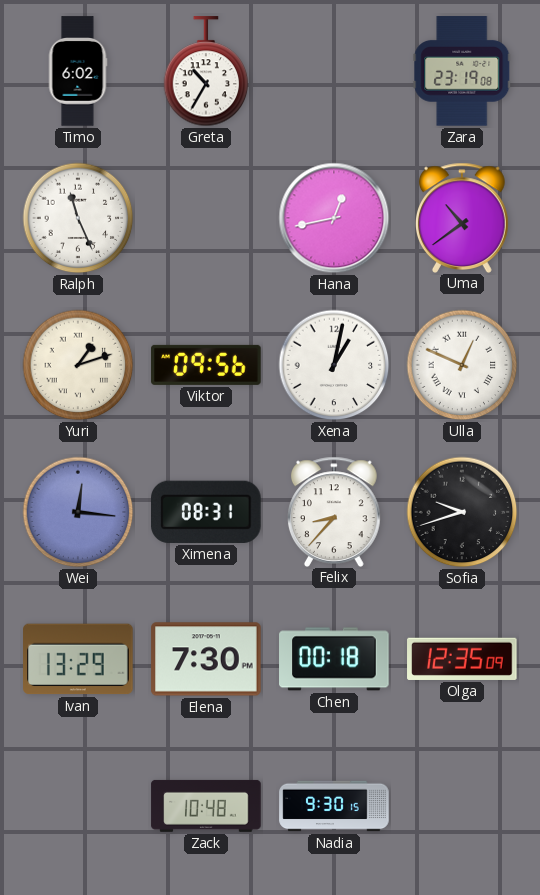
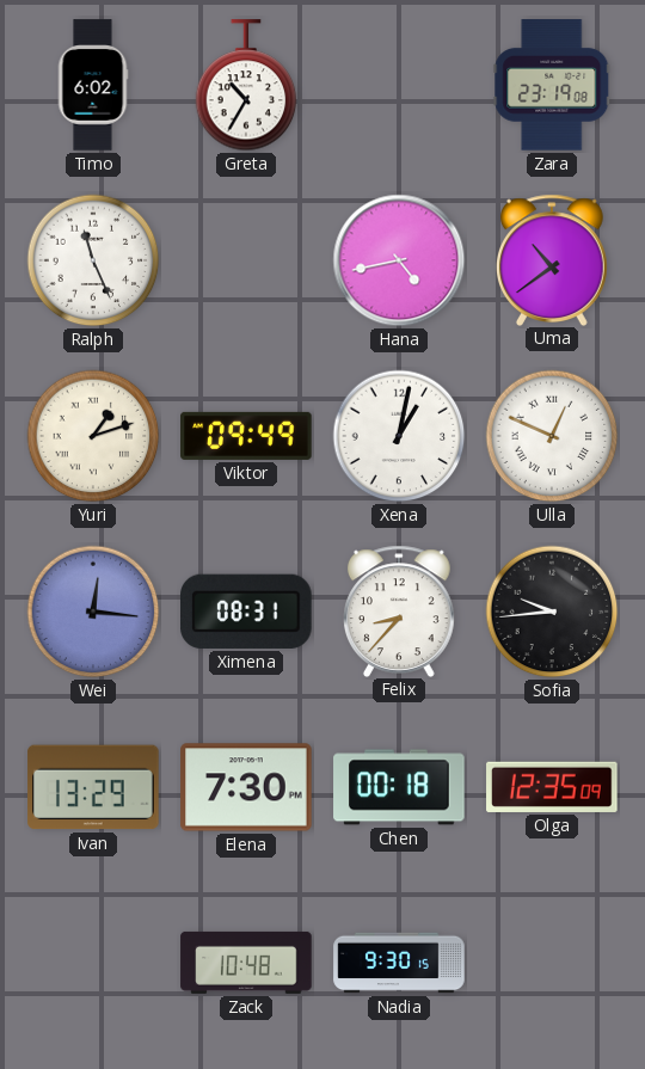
Hana: 12:43 -> 4:43
Viktor: 09:56 -> 09:49
Sofia: 9:42 -> 9:44
